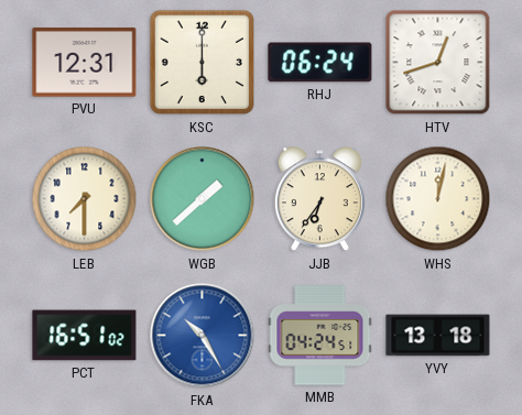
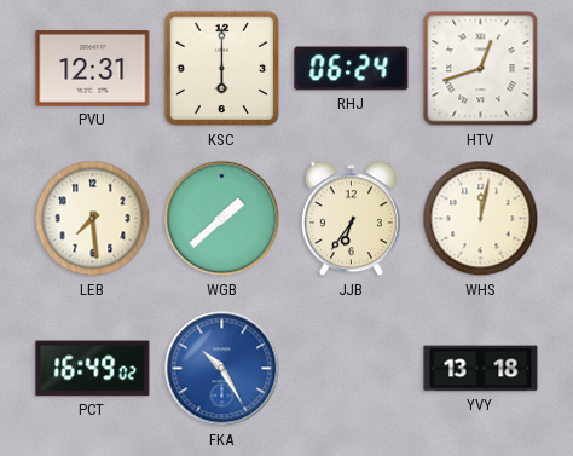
LEB: 7:30 -> 7:29
PCT: 16:51 -> 16:49
MMB: 04:24 -> none
